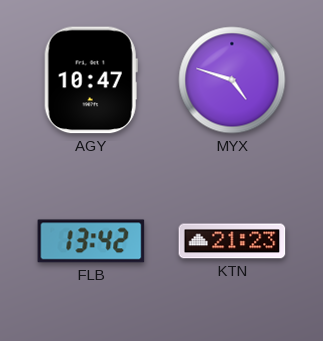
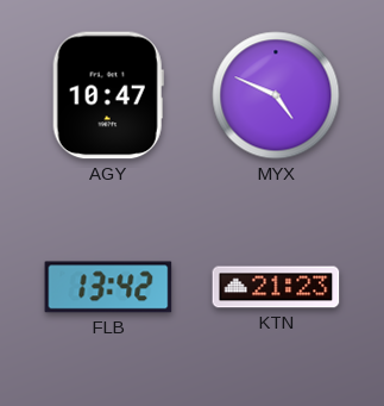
MYX: 4:48 -> 4:49
